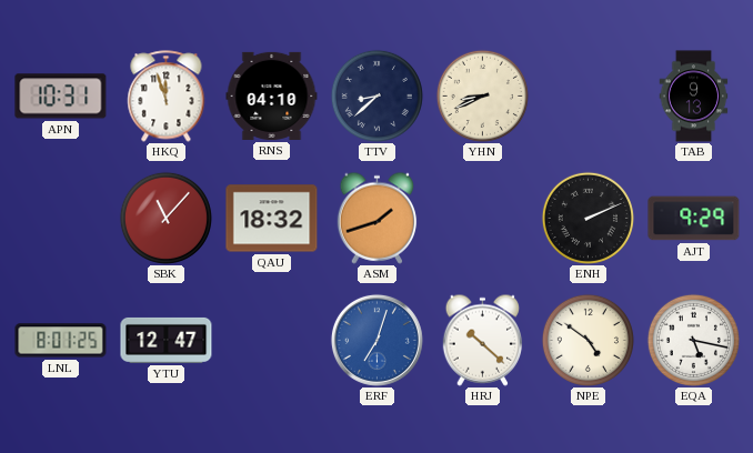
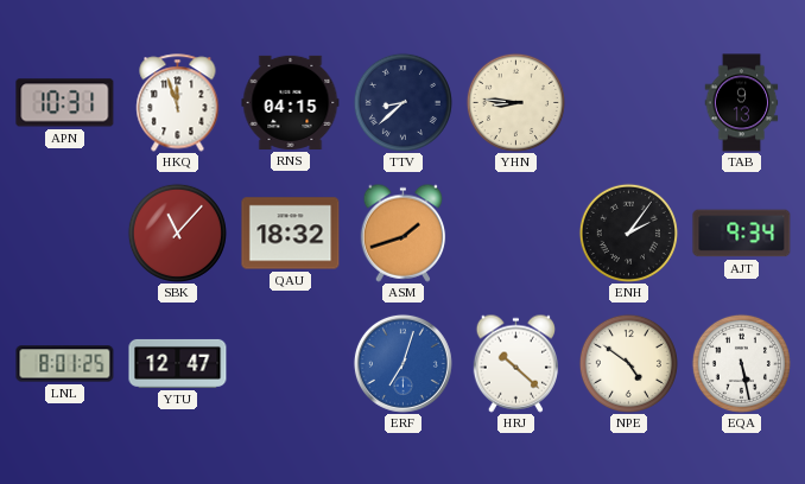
RNS: 04:10 -> 04:15
YHN: 8:41 -> 8:46
ENH: 2:11 -> 2:06
AJT: 9:29 -> 9:34
EQA: 5:17 -> 5:28
